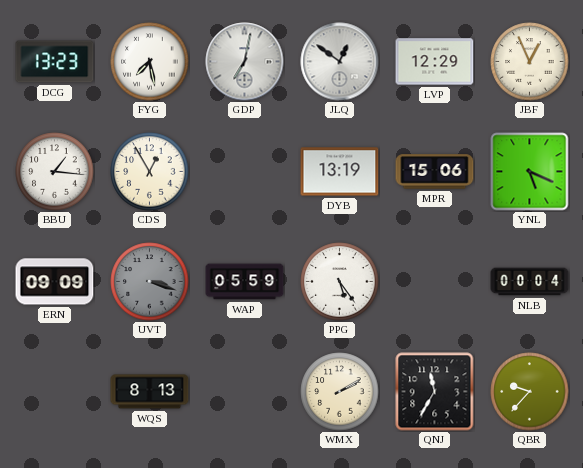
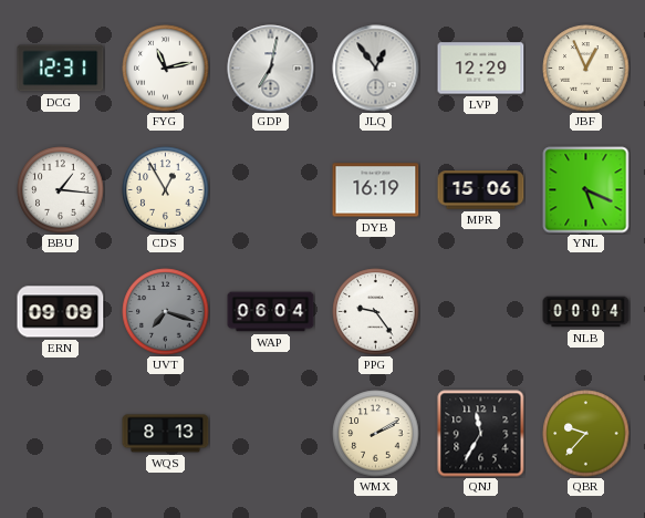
DCG: 13:23 -> 12:31
FYG: 7:28 -> 11:13
JLQ: 12:51 -> 12:54
DYB: 13:19 -> 16:19
UVT: 3:18 -> 7:18
WAP: 05:59 -> 06:04
PPG: 5:24 -> 9:24
